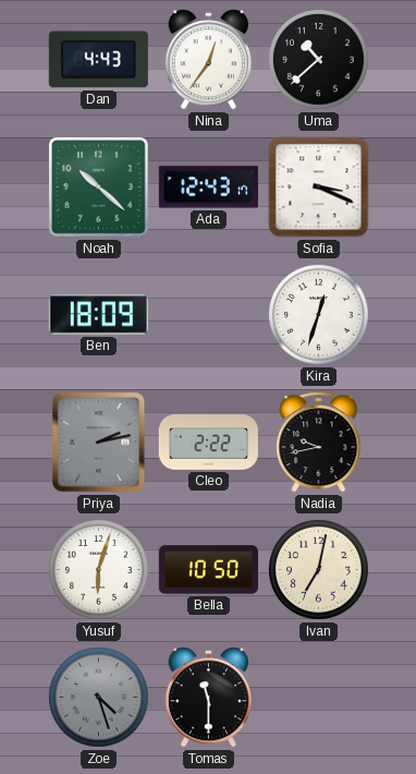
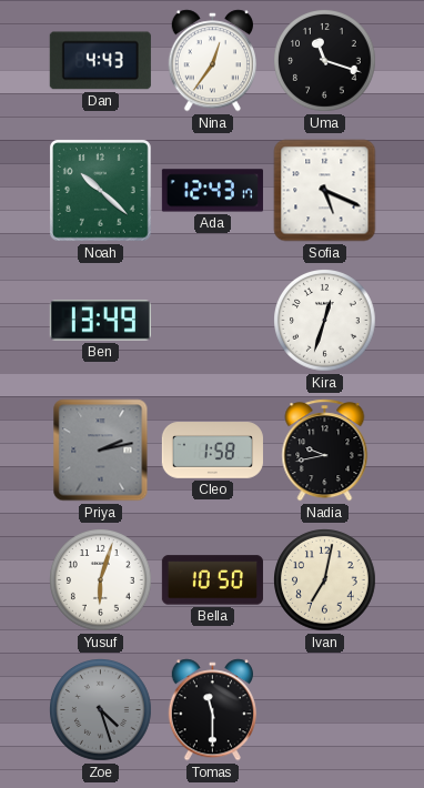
Uma: 10:38 -> 11:18
Sofia: 3:19 -> 5:19
Ben: 18:09 -> 13:49
Cleo: 2:22 -> 1:58
